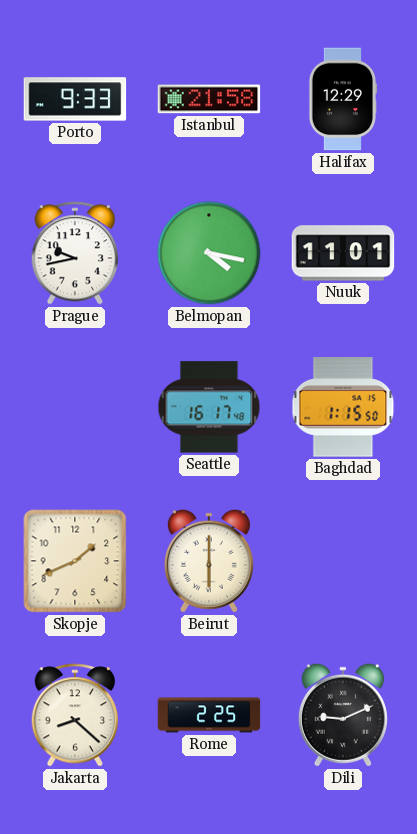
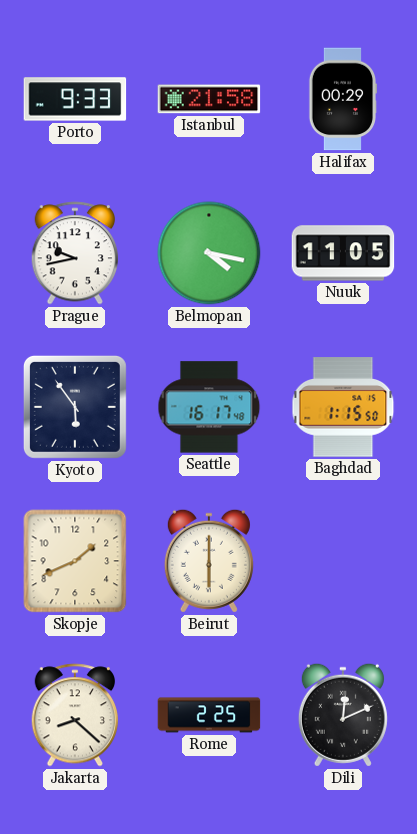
Halifax: 12:29 -> 00:29
Nuuk: 11:01 -> 11:05
Kyoto: none -> 5:54
Dili: 9:11 -> 12:11
